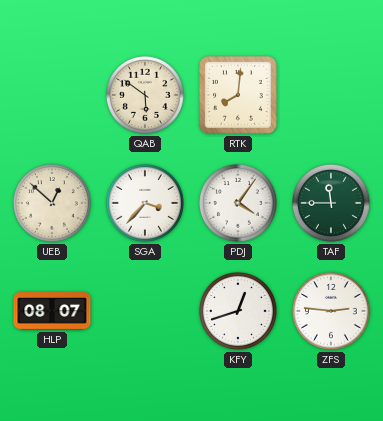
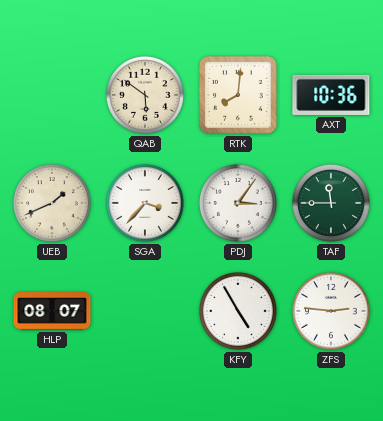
AXT: none -> 10:36
UEB: 12:52 -> 1:41
PDJ: 4:06 -> 3:06
KFY: 12:42 -> 4:55
